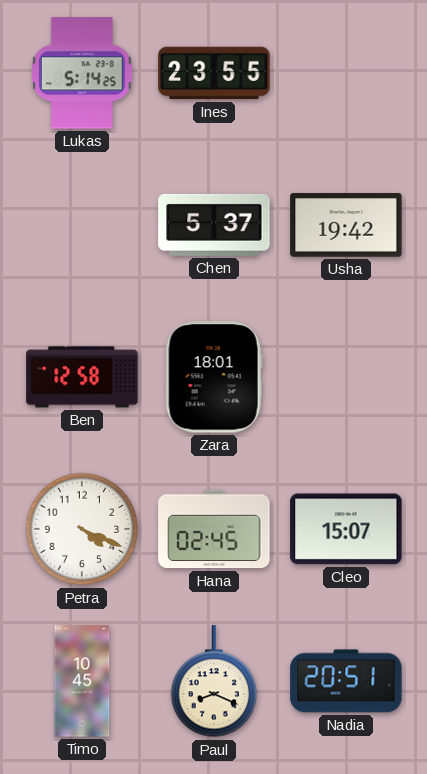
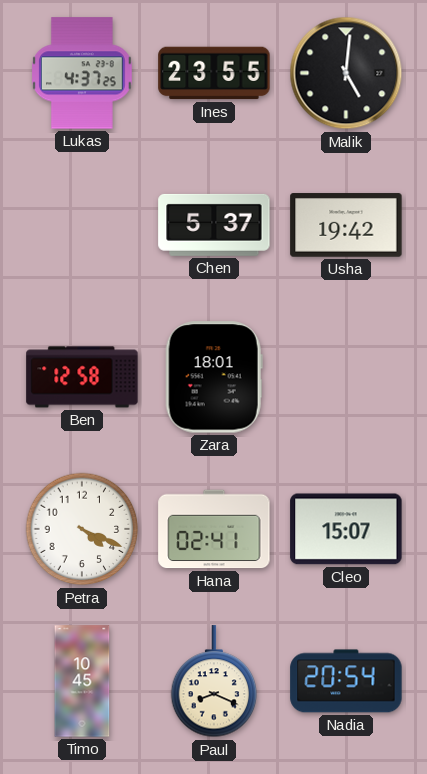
Lukas: 5:14 -> 4:37
Malik: none -> 5:01
Hana: 02:45 -> 02:41
Nadia: 20:51 -> 20:54
